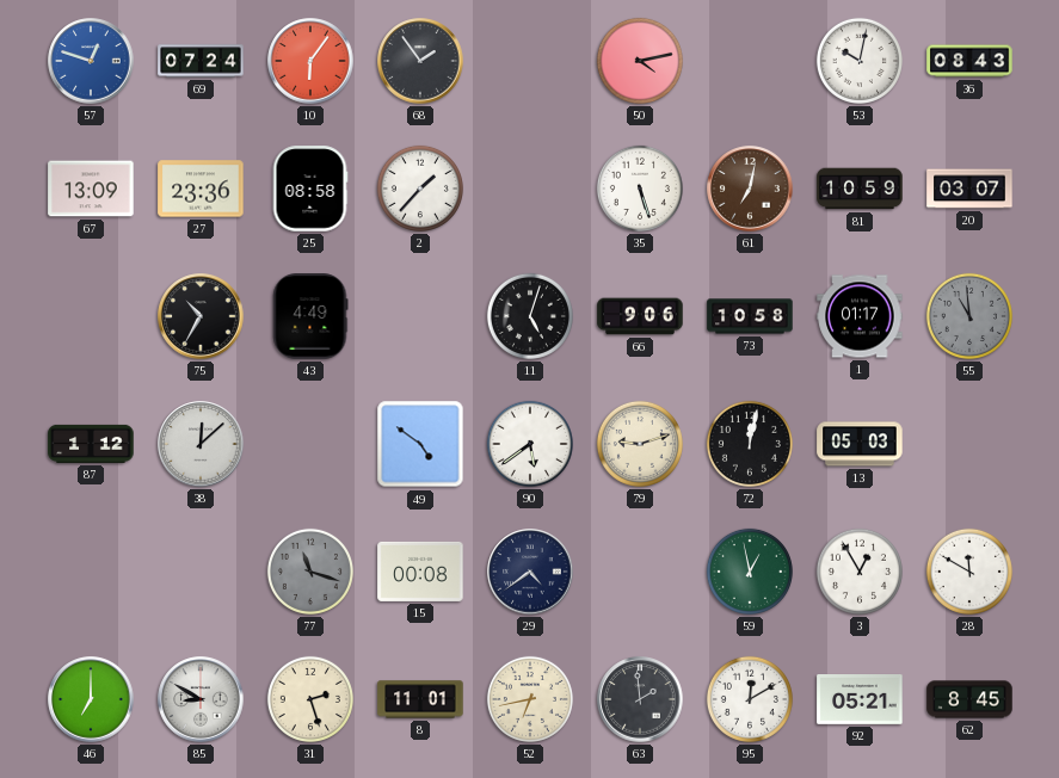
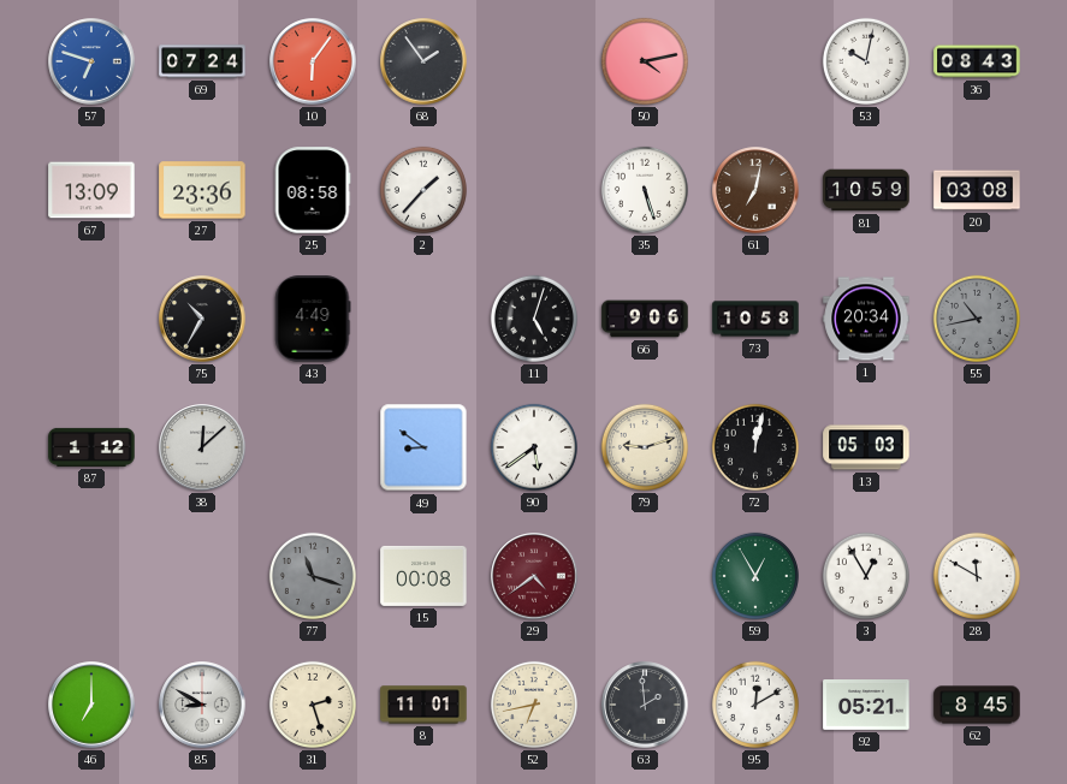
57: 12:48 -> 6:48
20: 03:07 -> 03:08
1: 01:17 -> 20:34
55: 10:59 -> 10:43
49: 4:51 -> 8:51
29 dial: navy -> burgundy
59: 12:58 -> 12:55
